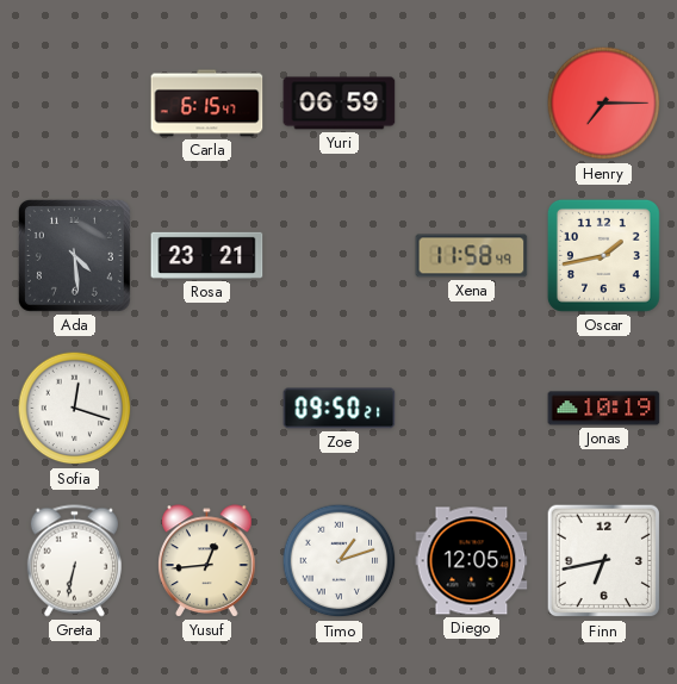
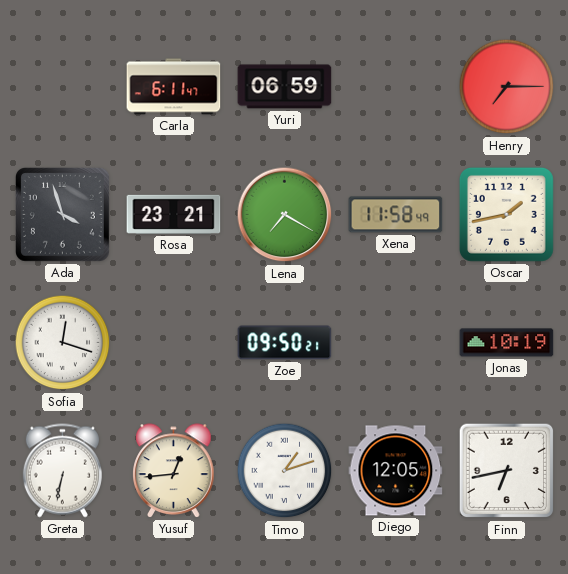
Carla: 6:15 -> 6:11
Ada: 4:29 -> 3:57
Lena: none -> 7:20
